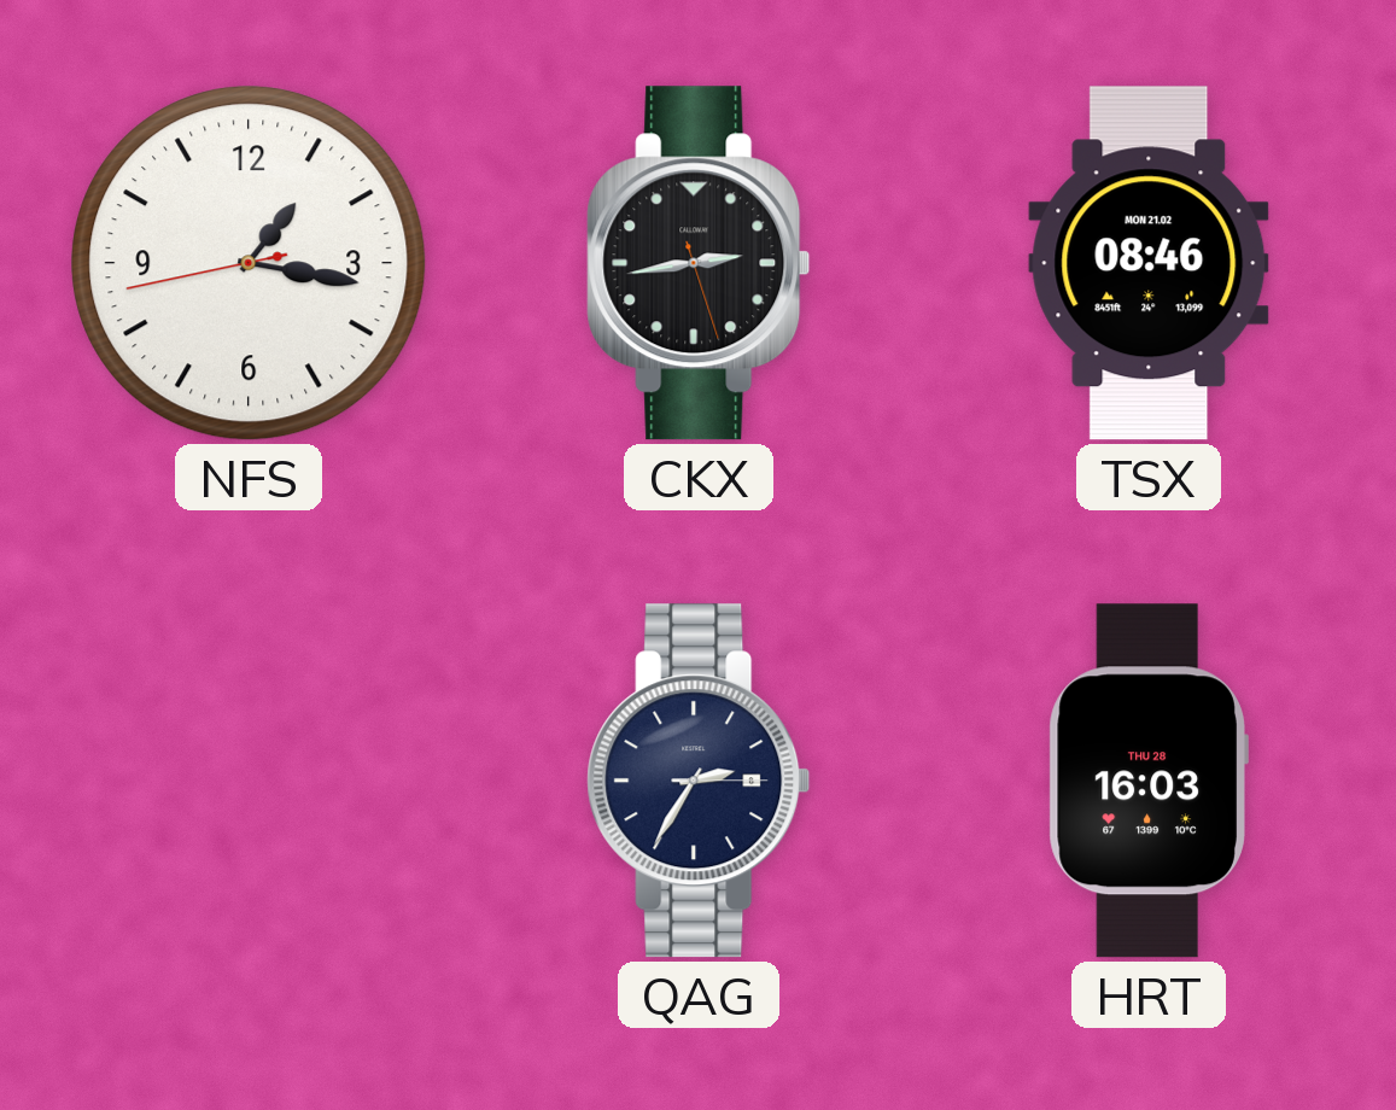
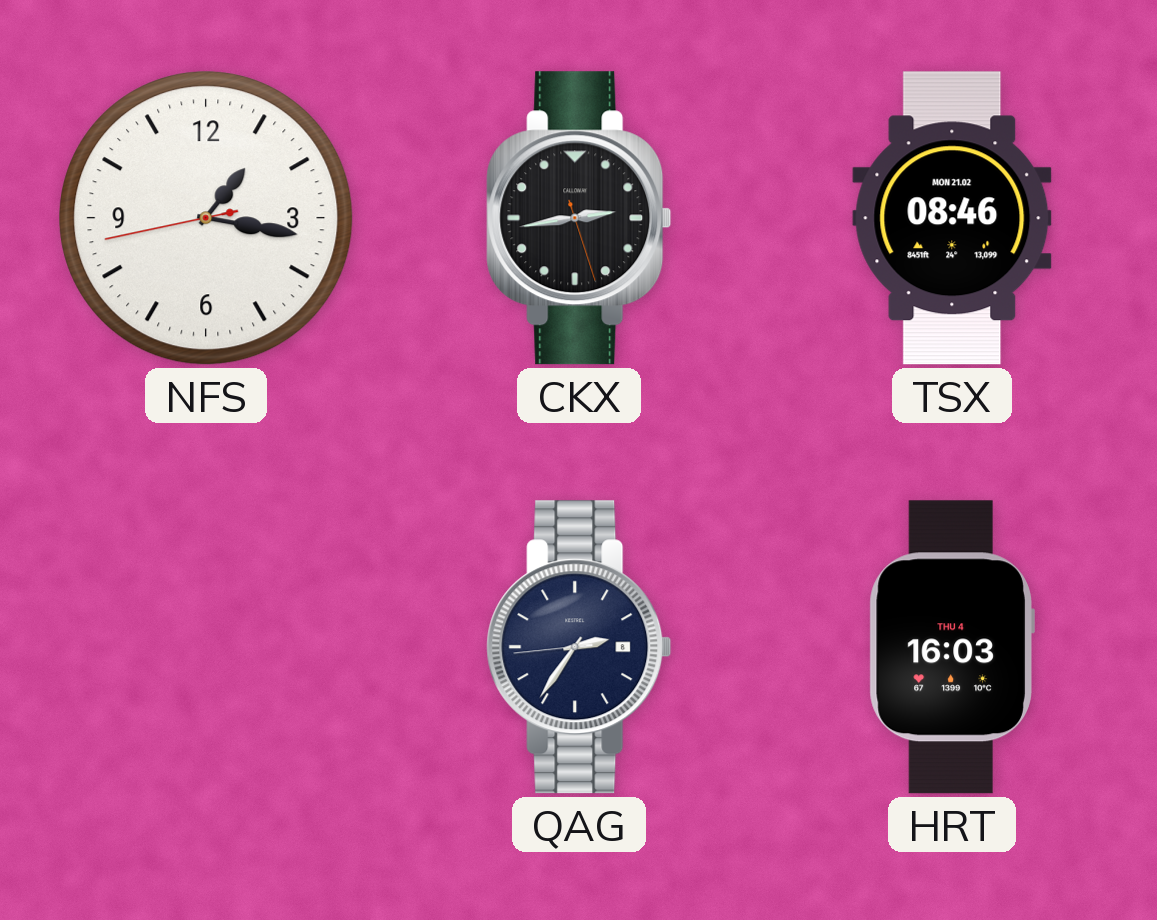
QAG: 2:35:15 -> 2:35:44
HRT date: THU 28 -> THU 4
